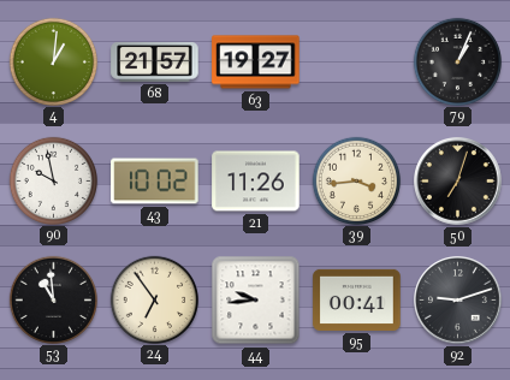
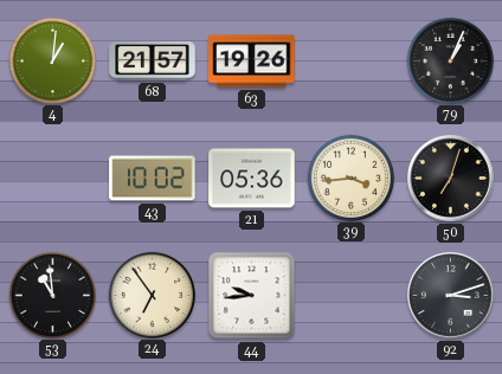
63: 19:27 -> 19:26
90: 9:58 -> none
21: 11:26 -> 05:36
95: 00:41 -> none
92: 9:12 -> 3:12
